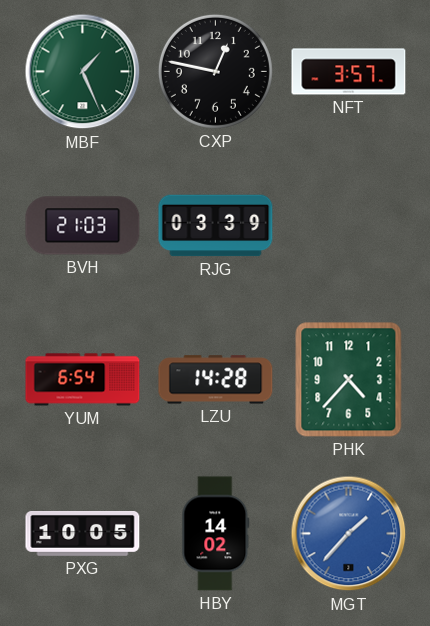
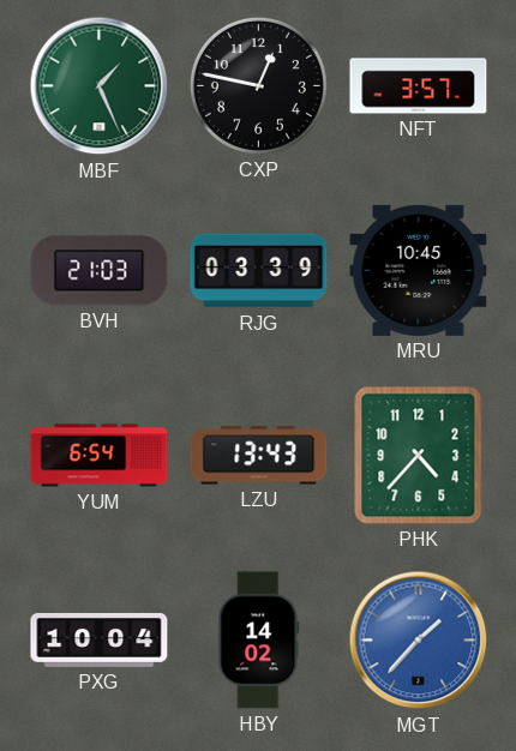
MRU: none -> 10:45
LZU: 14:28 -> 13:43
PXG: 10:05 -> 10:04
